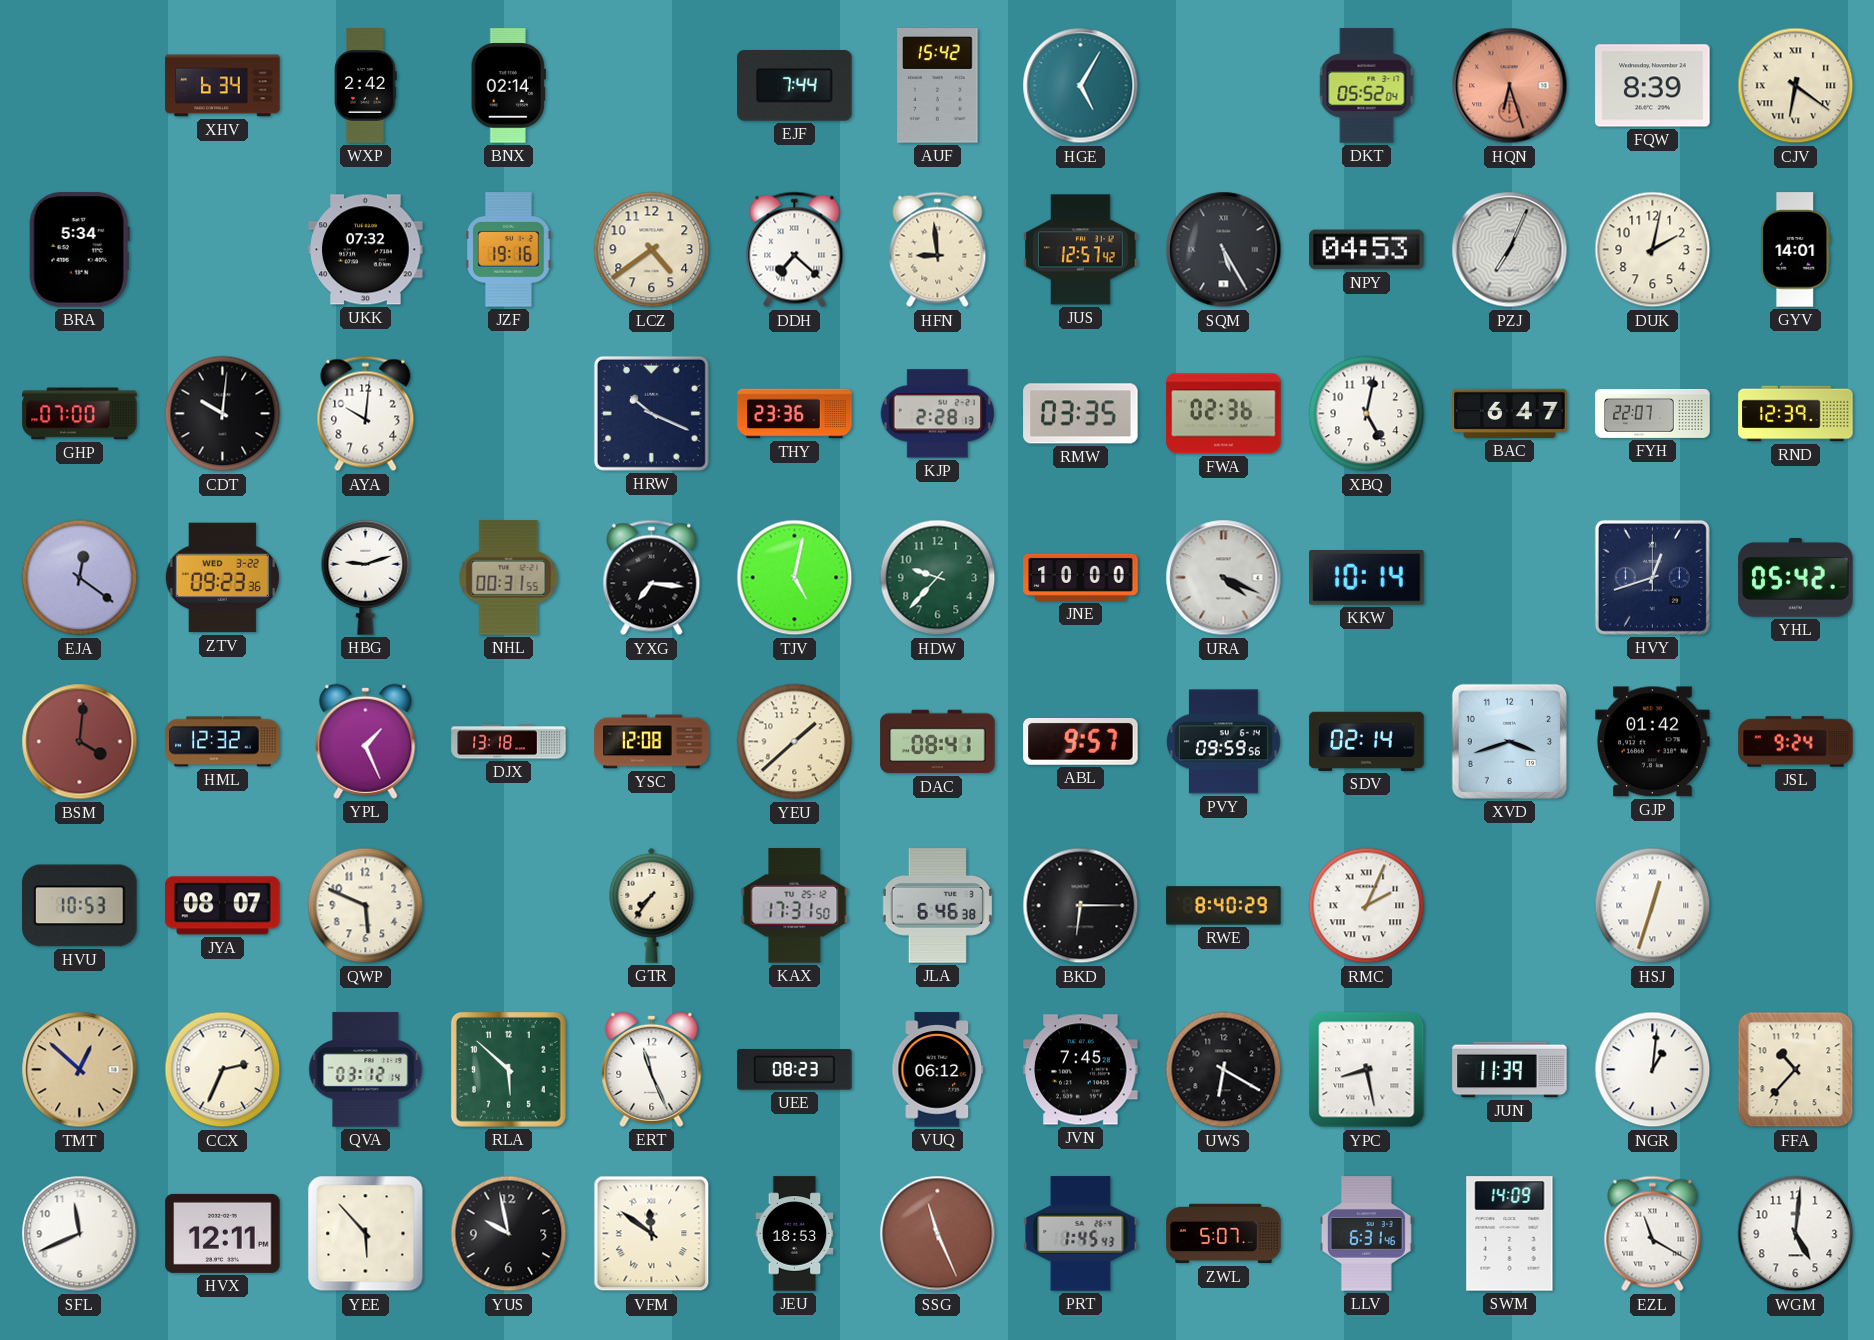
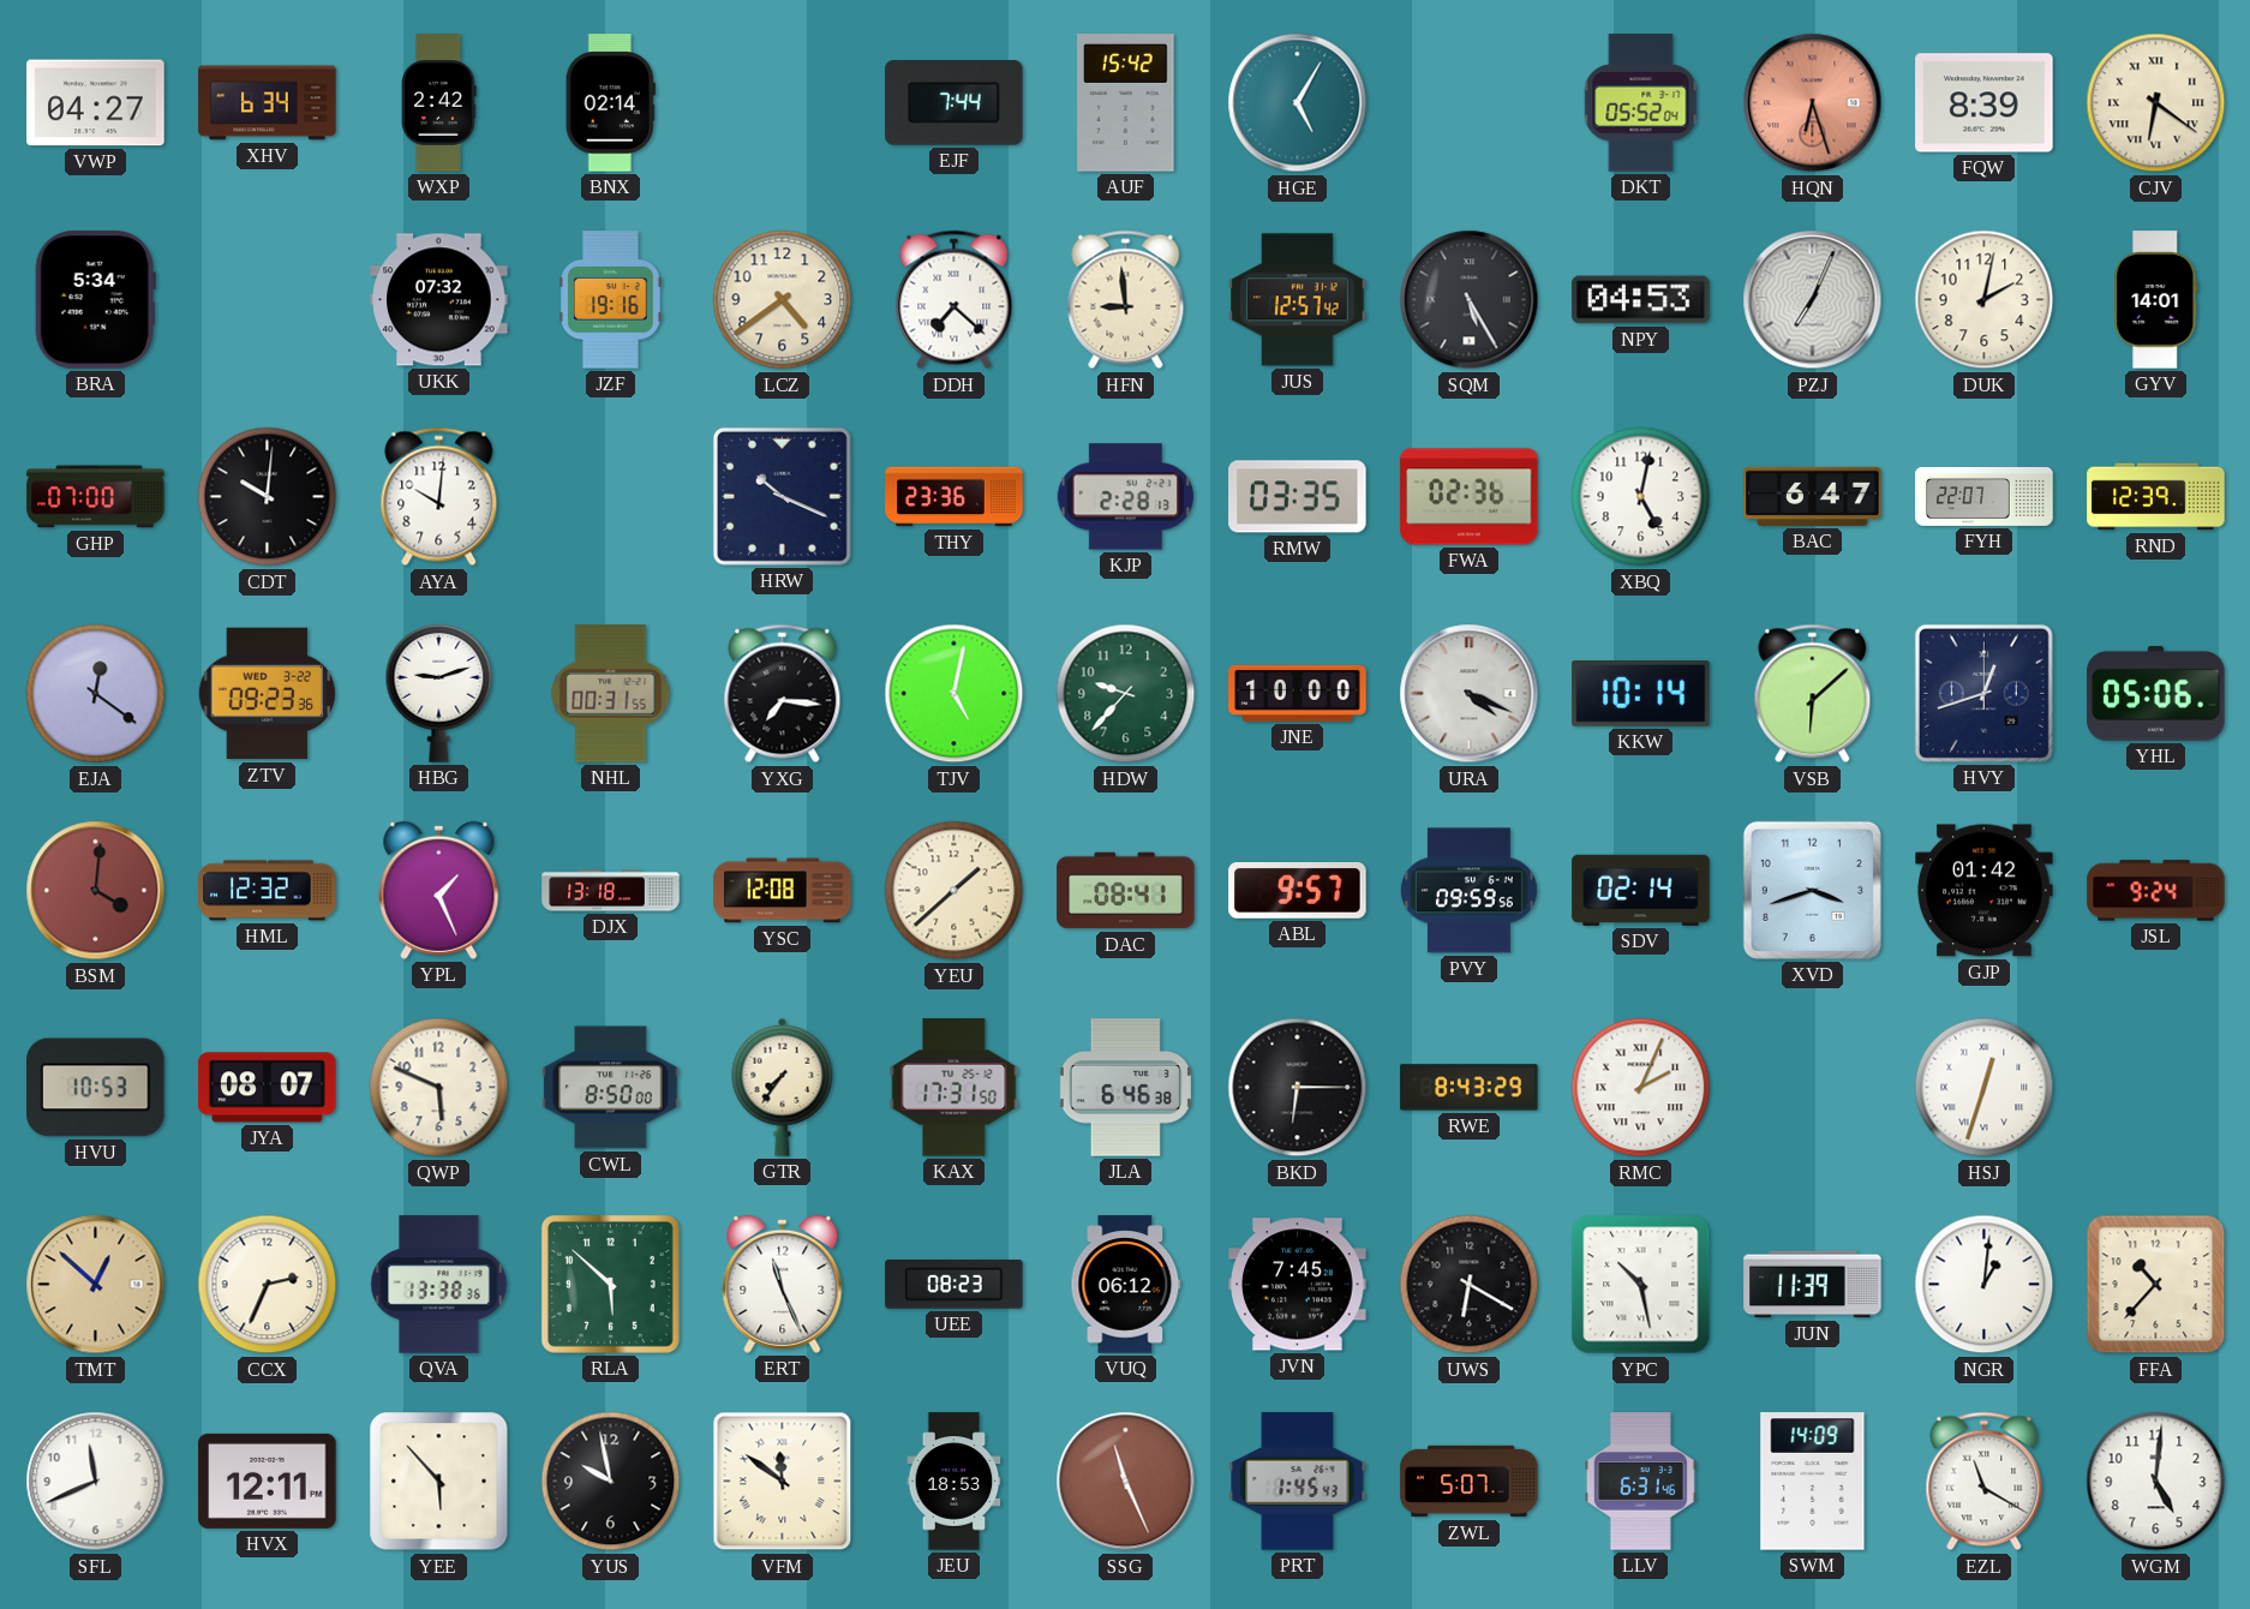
VWP: none -> 04:27
VSB: none -> 6:08
YHL: 05:42 -> 05:06
CWL: none -> 8:50
RWE: 8:40 -> 8:43
QVA: 03:12 -> 13:38
YPC: 8:28 -> 10:28
